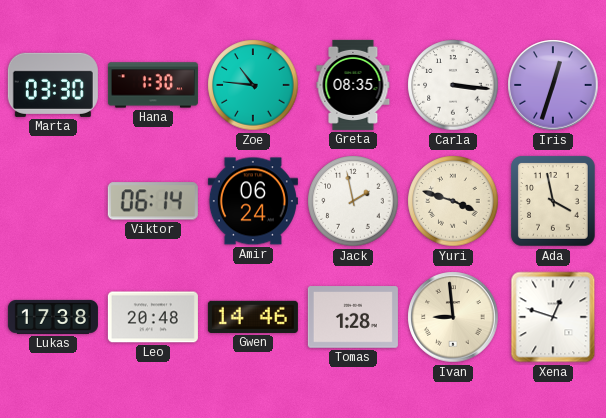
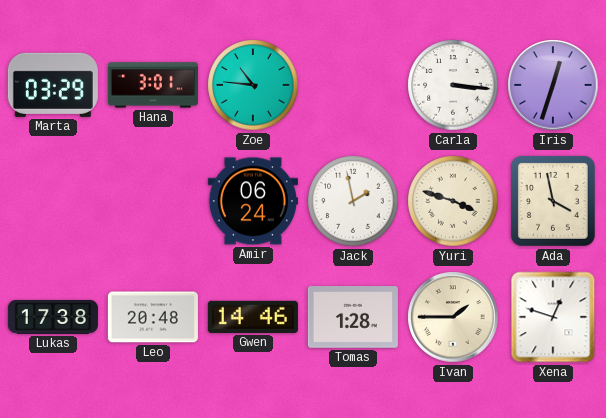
Marta: 03:30 -> 03:29
Hana: 1:30 -> 3:01
Greta: 08:35 -> none
Viktor: 06:14 -> none
Ivan: 8:59 -> 1:45
